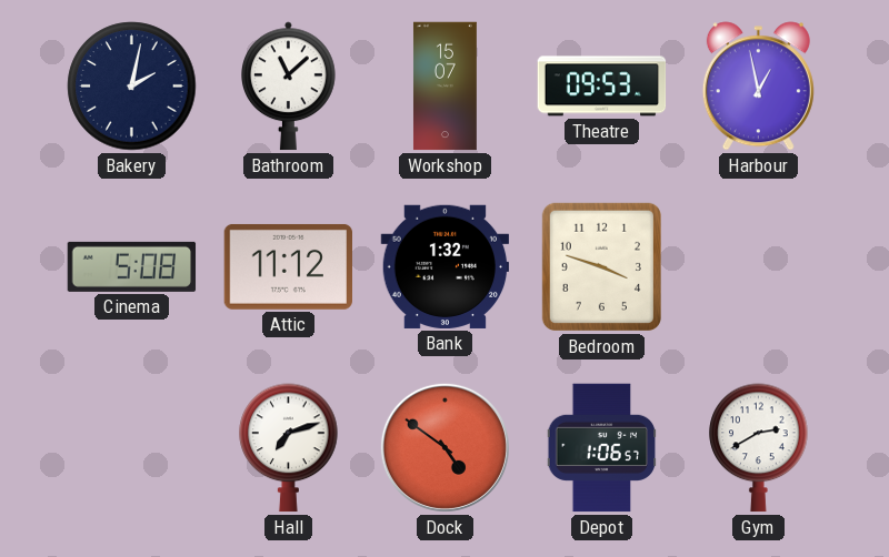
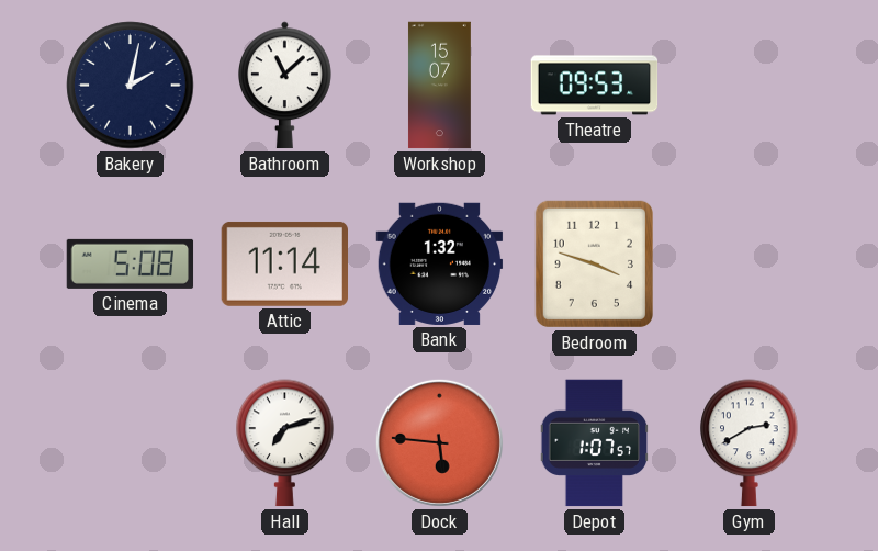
Harbour: 12:58 -> none
Attic: 11:12 -> 11:14
Dock: 4:51 -> 5:46
Depot: 1:06 -> 1:07
